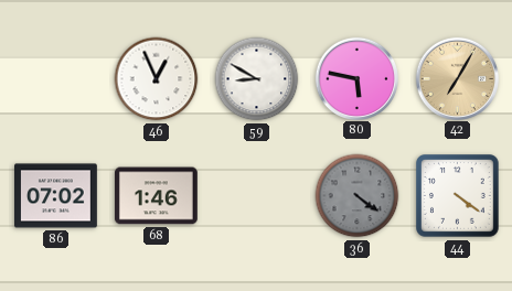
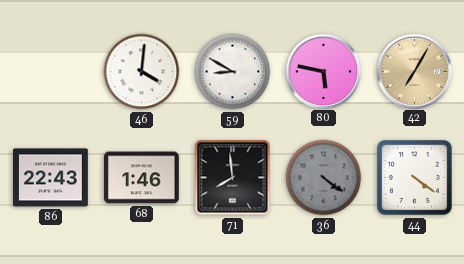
46: 12:56 -> 4:01
86: 07:02 -> 22:43
71: none -> 7:59
